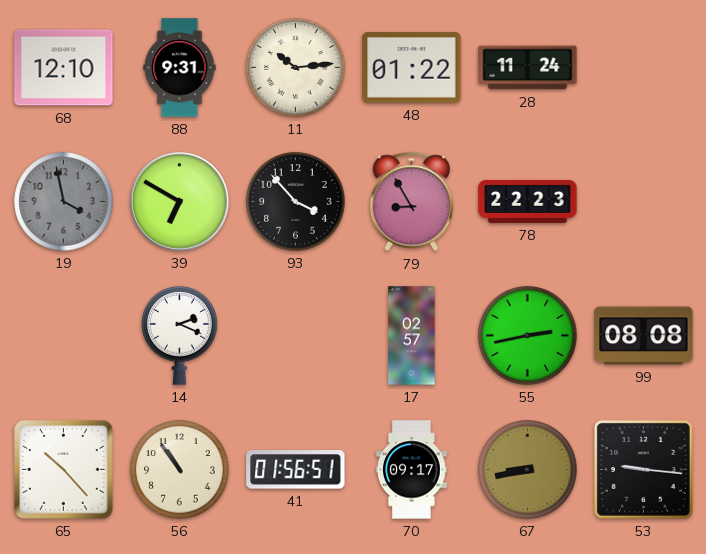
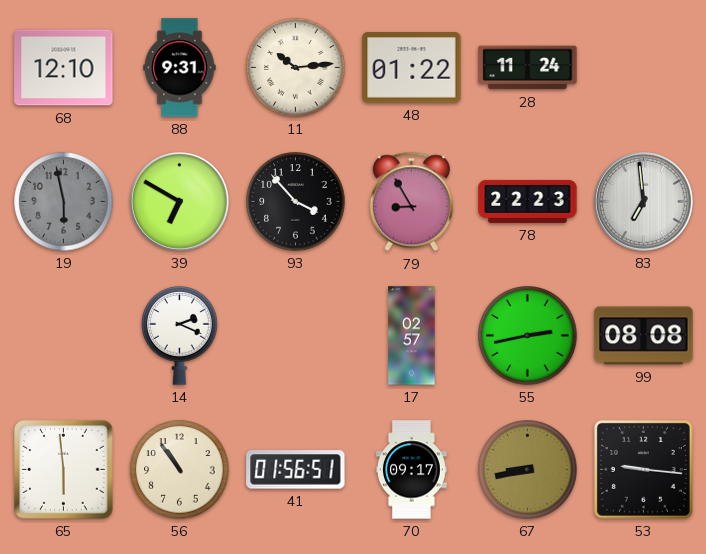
19: 3:58 -> 5:58
83: none -> 6:59
65: 10:23 -> 5:59
